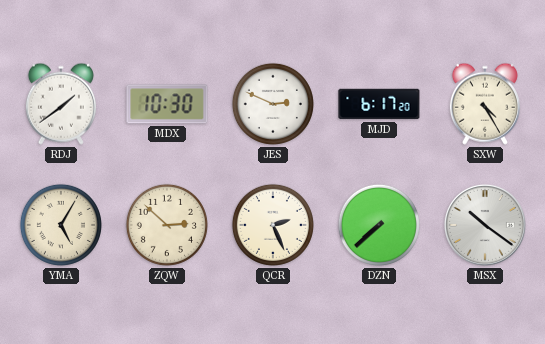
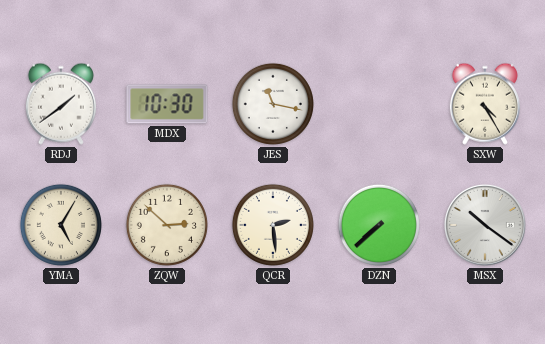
JES: 2:49 -> 11:17
MJD: 6:17 -> none
QCR: 2:26 -> 2:29
